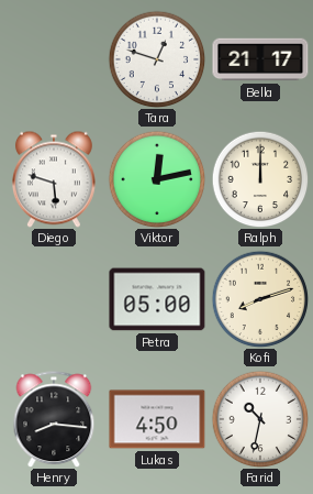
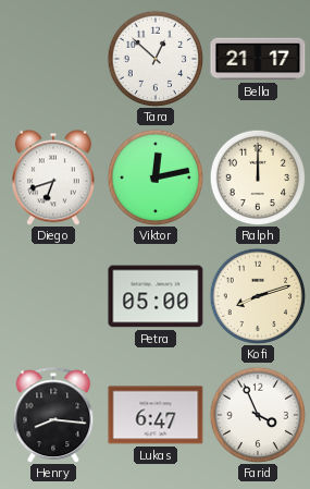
Tara: 12:48 -> 12:52
Diego: 5:48 -> 6:42
Lukas: 4:50 -> 6:47
Farid: 10:32 -> 3:56
